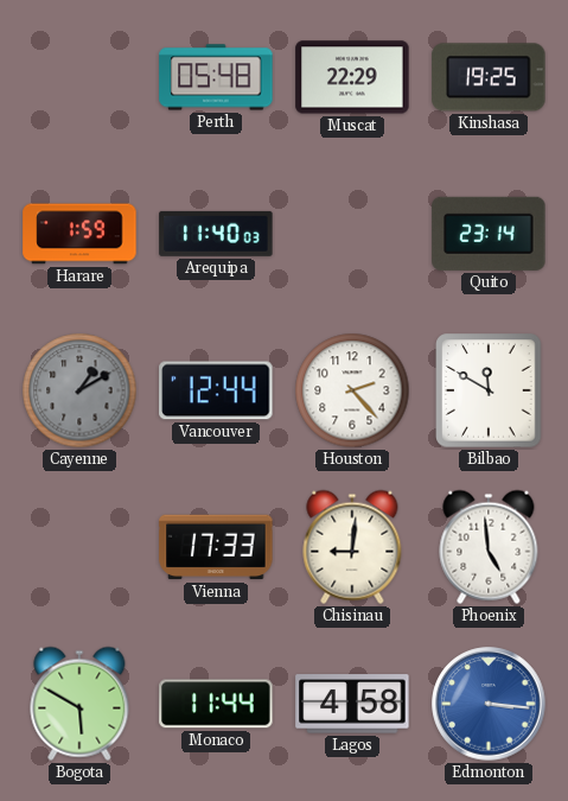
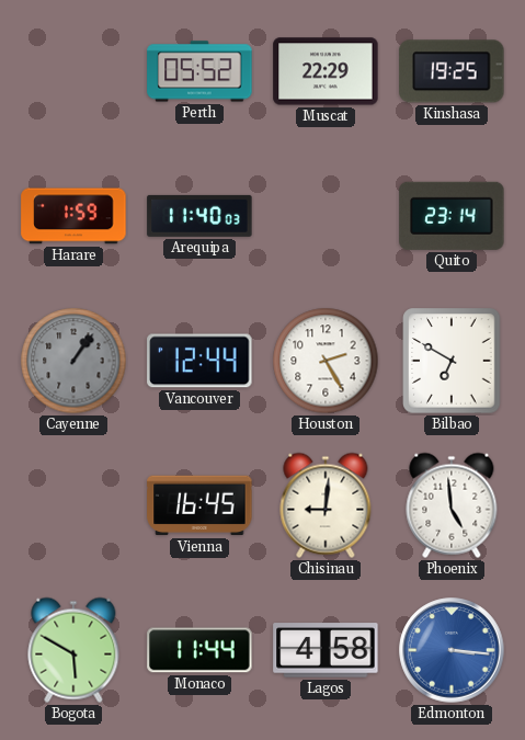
Perth: 05:48 -> 05:52
Cayenne: 1:10 -> 1:06
Houston: 2:23 -> 2:25
Bilbao: 11:50 -> 6:50
Vienna: 17:33 -> 16:45
